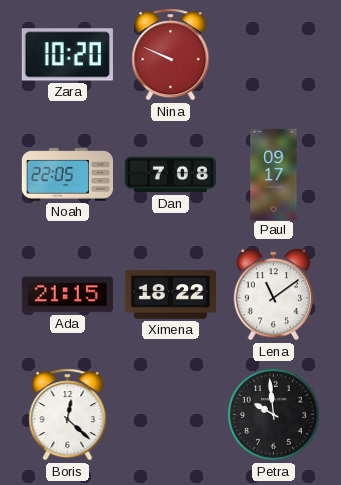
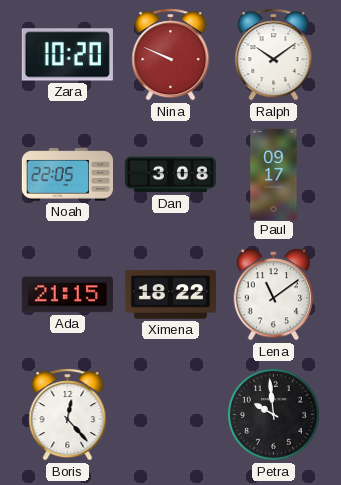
Ralph: none -> 10:09
Dan: 7:08 -> 3:08
Boris: 12:22 -> 12:23
